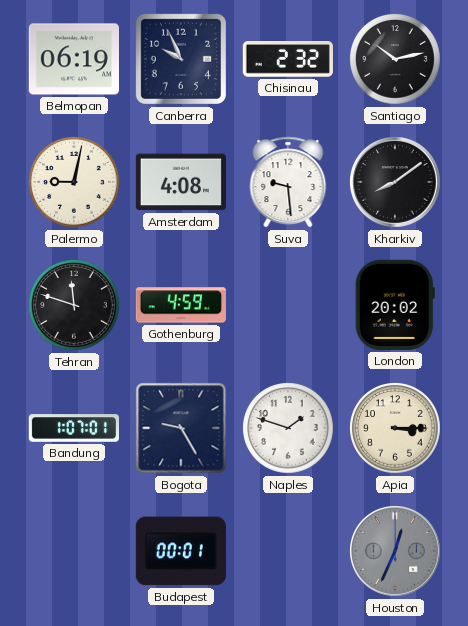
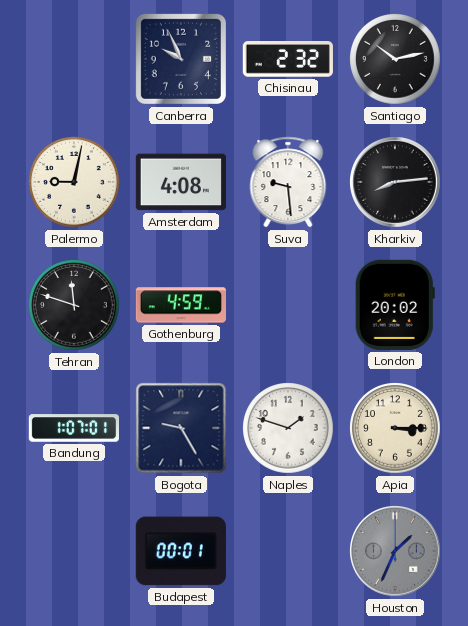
Belmopan: 06:19 -> none
Kharkiv: 8:09 -> 8:14
Houston: 12:34 -> 1:34
